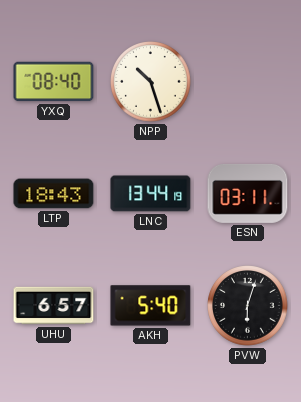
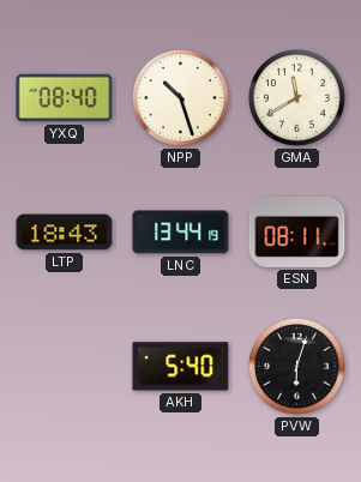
GMA: none -> 11:40
ESN: 03:11 -> 08:11
UHU: 6:57 -> none
